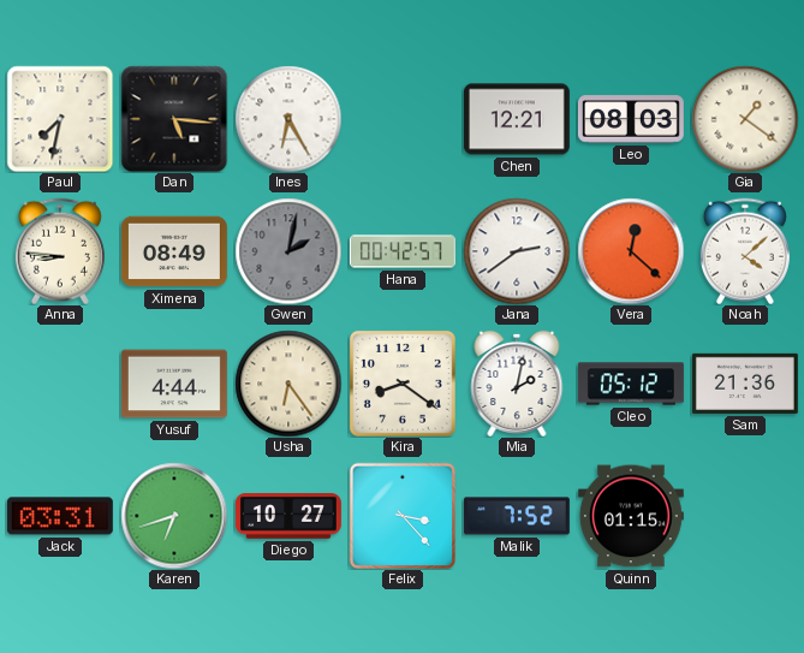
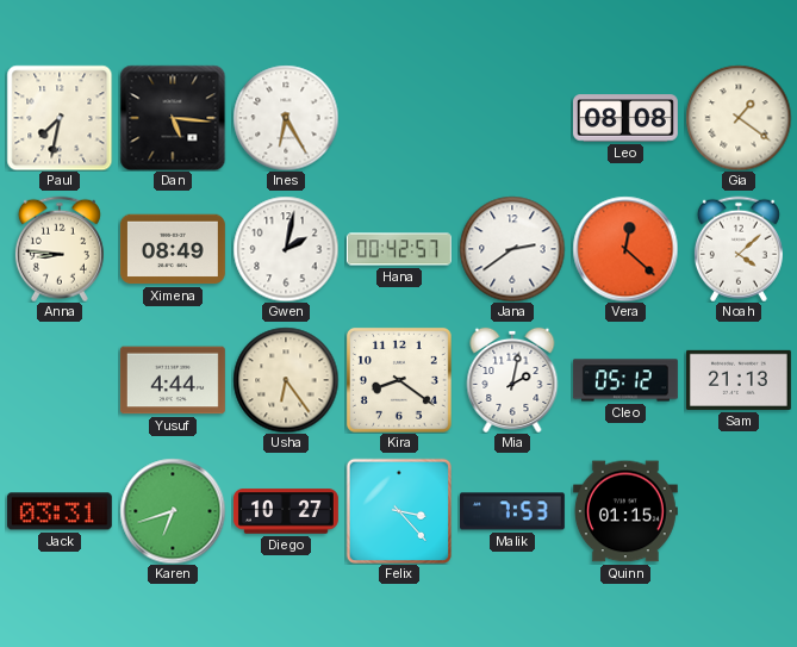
Chen: 12:21 -> none
Leo: 08:03 -> 08:08
Gwen dial: grey -> white
Sam: 21:36 -> 21:13
Malik: 7:52 -> 7:53
